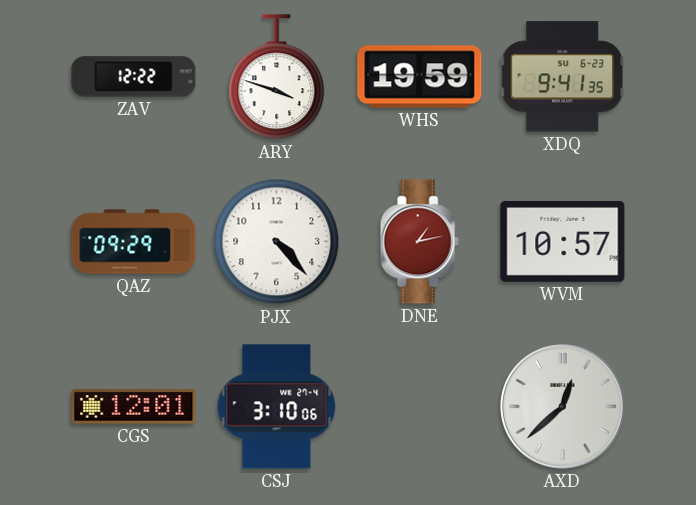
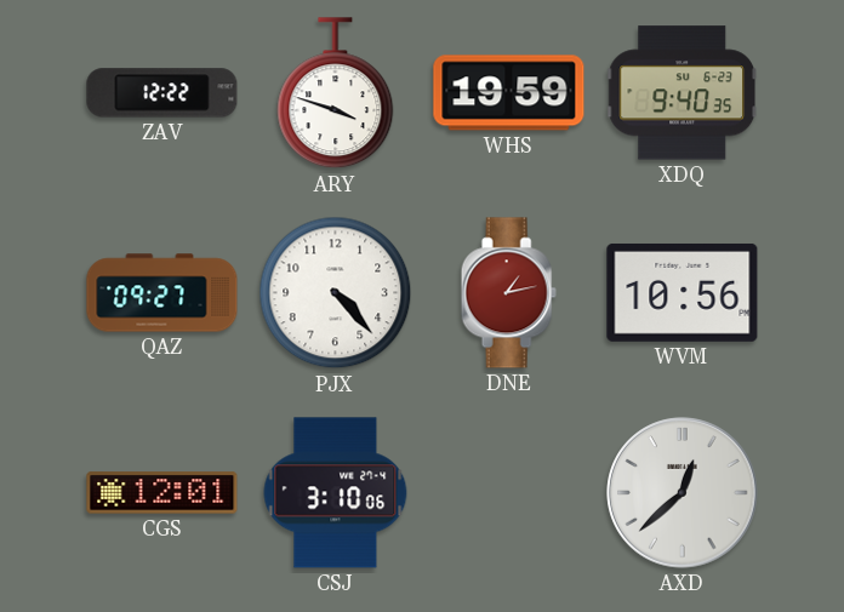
XDQ: 9:41 -> 9:40
QAZ: 09:29 -> 09:27
WVM: 10:57 -> 10:56
